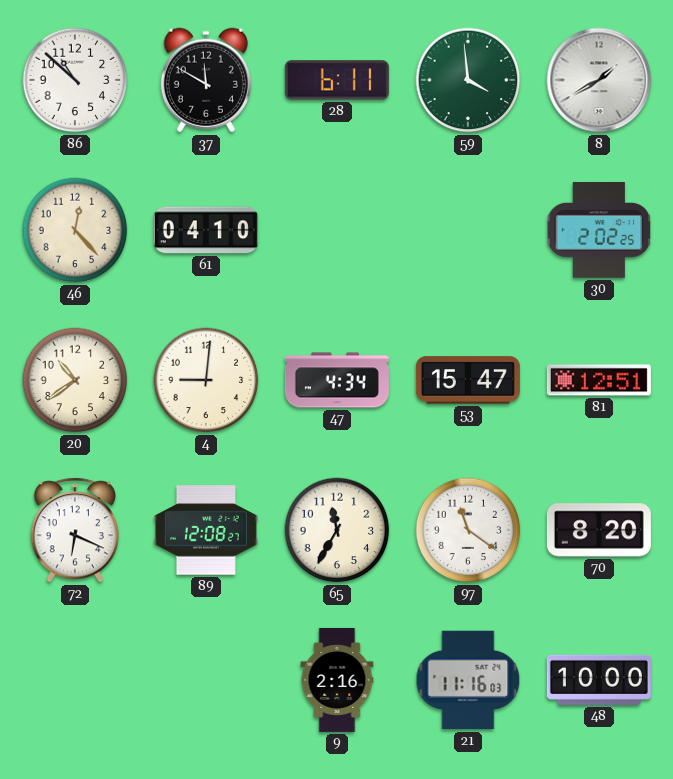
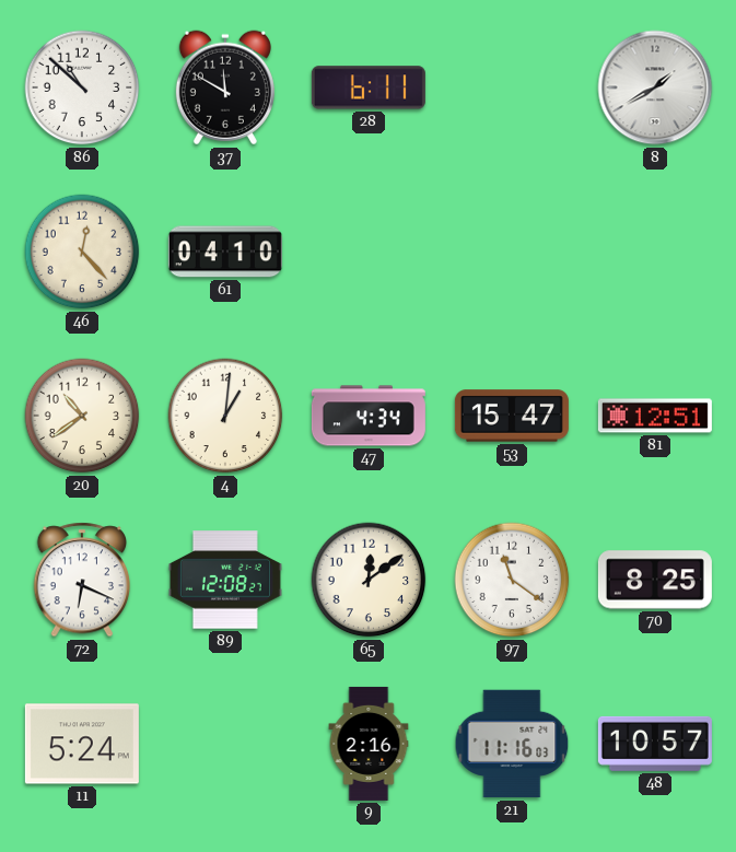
59: 3:59 -> none
30: 2:02 -> none
4: 9:01 -> 1:01
65: 11:35 -> 12:09
70: 8:20 -> 8:25
11: none -> 5:24
48: 10:00 -> 10:57
